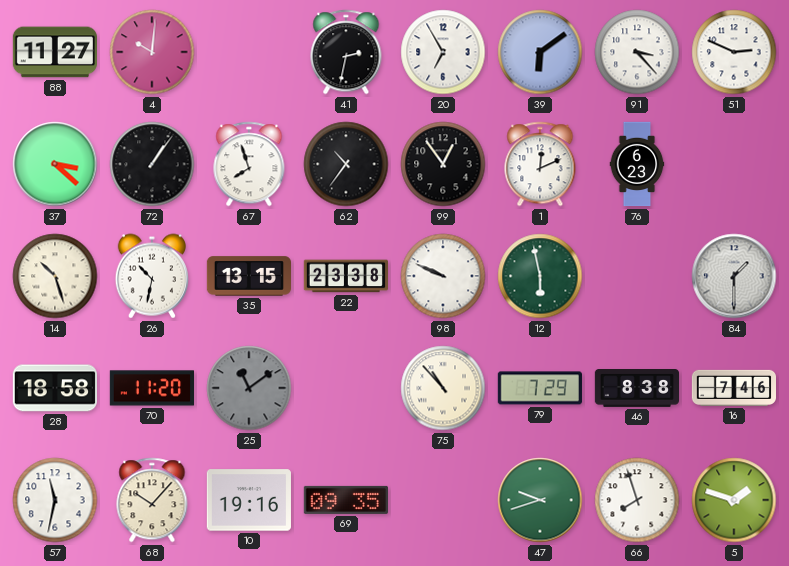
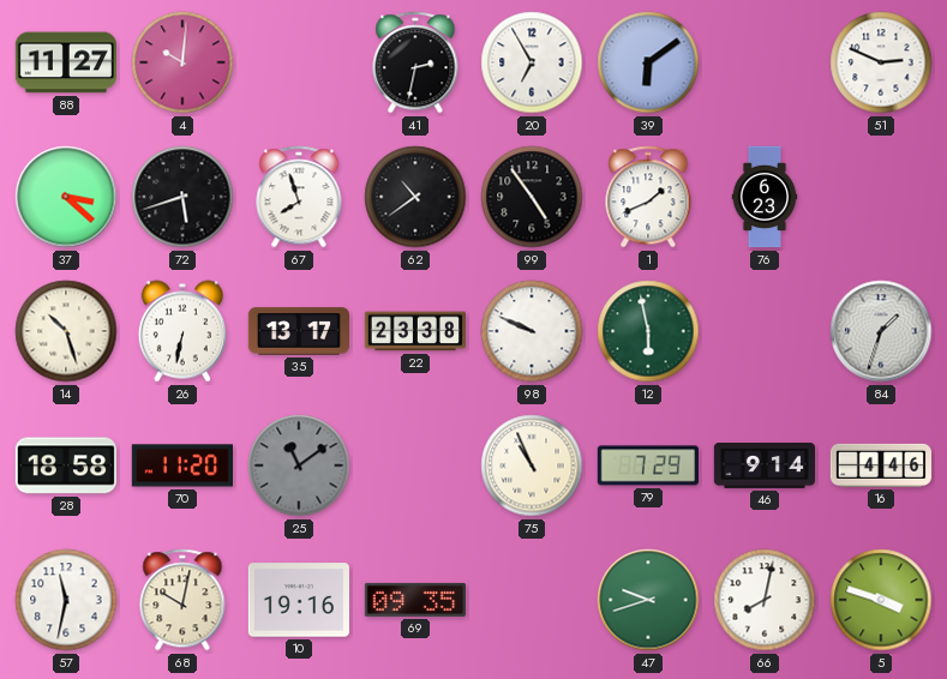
91: 3:23 -> none
72: 1:06 -> 5:42
62: 10:36 -> 10:39
99: 12:54 -> 4:54
1: 12:11 -> 1:41
26: 10:32 -> 6:32
35: 13:15 -> 13:17
84: 1:30 -> 1:33
75: 10:53 -> 10:56
46: 8:38 -> 9:14
16: 7:46 -> 4:46
68: 10:07 -> 10:02
66: 7:57 -> 8:02
5: 1:48 -> 3:48
